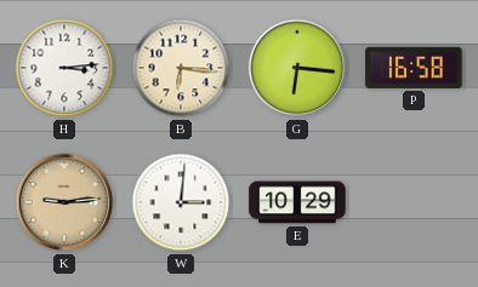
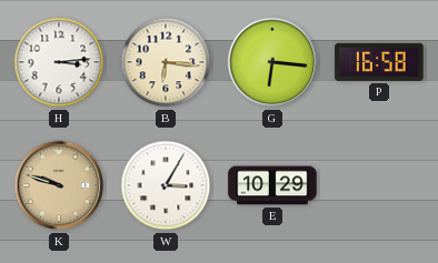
K: 9:14 -> 9:48
W: 3:01 -> 3:05
